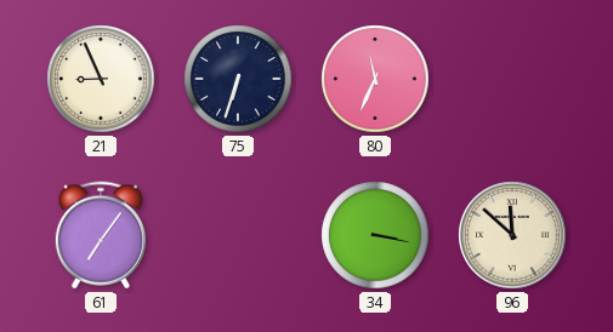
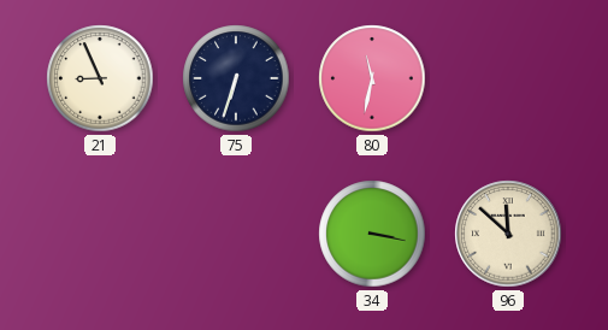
80: 11:34 -> 11:32
61: 7:06 -> none
